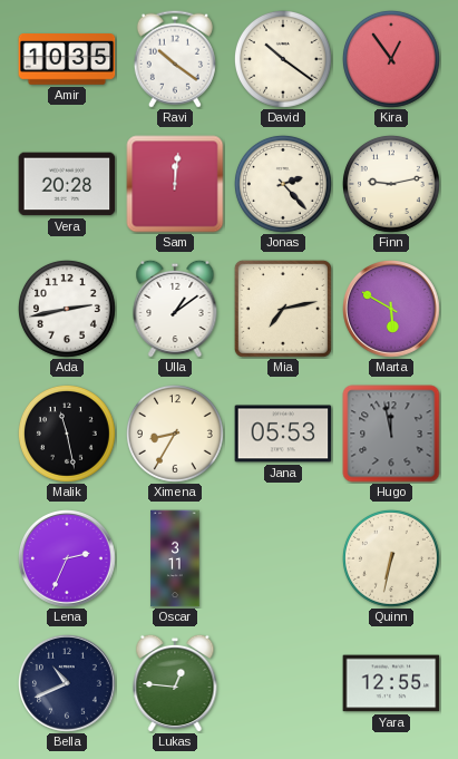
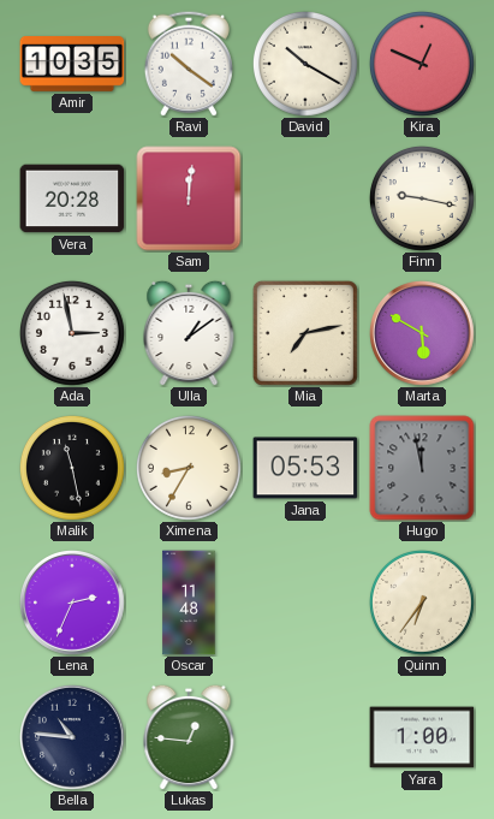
David: 10:21 -> 10:20
Kira: 12:54 -> 12:49
Jonas: 2:23 -> none
Finn: 9:13 -> 9:17
Ada: 2:43 -> 2:58
Oscar: 3:11 -> 11:48
Quinn: 6:32 -> 6:36
Bella: 10:41 -> 10:46
Yara: 12:55 -> 1:00
